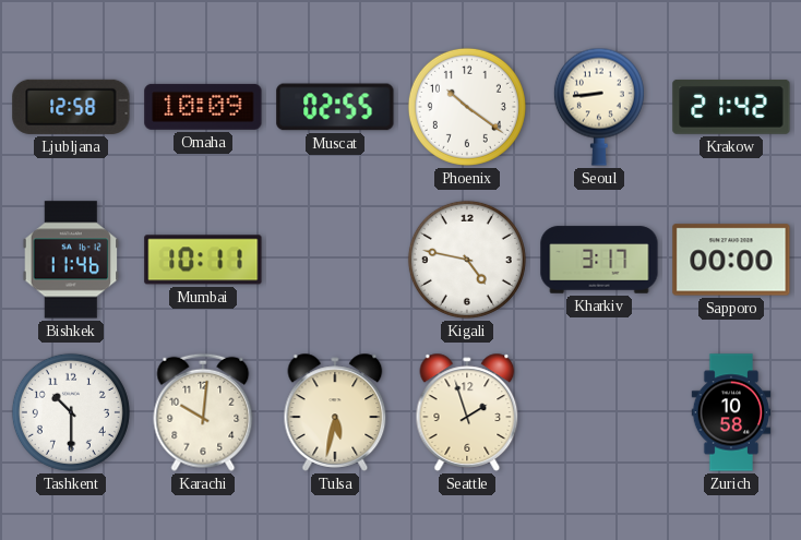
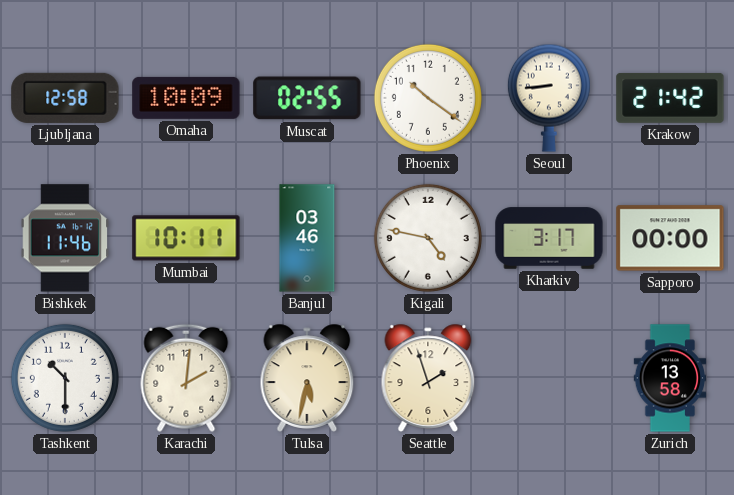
Banjul: none -> 03:46
Karachi: 10:01 -> 2:01
Zurich: 10:58 -> 13:58
